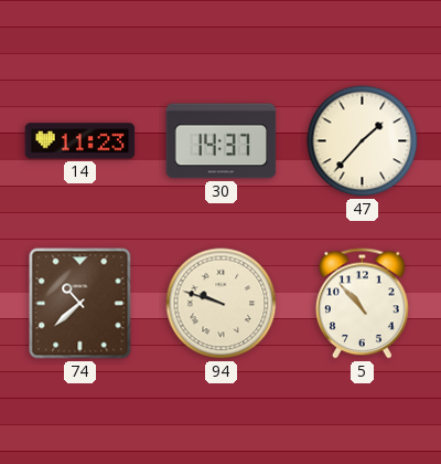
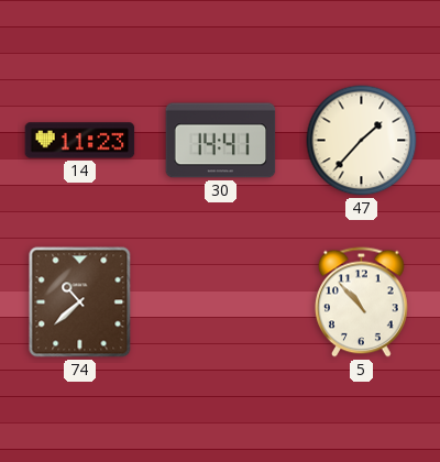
30: 14:37 -> 14:41
94: 9:48 -> none
